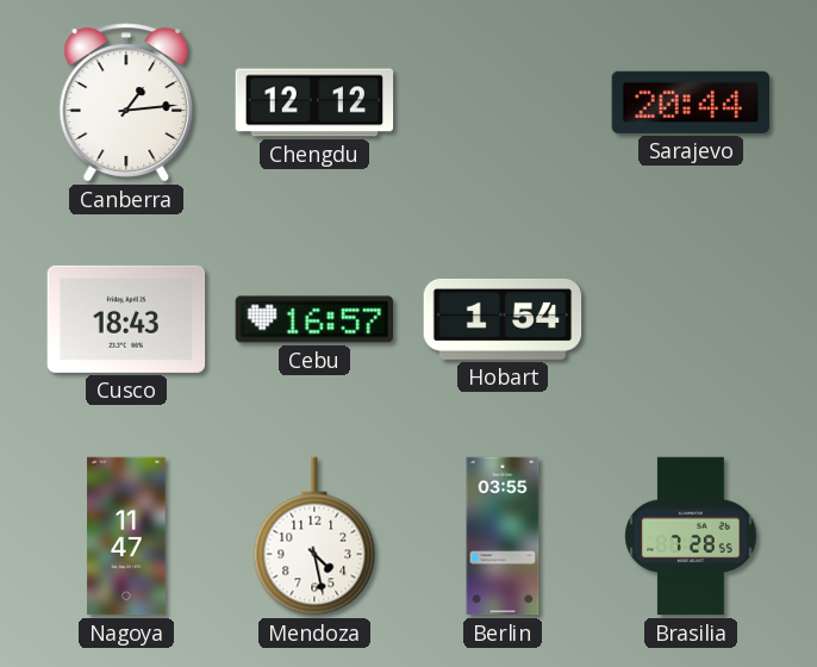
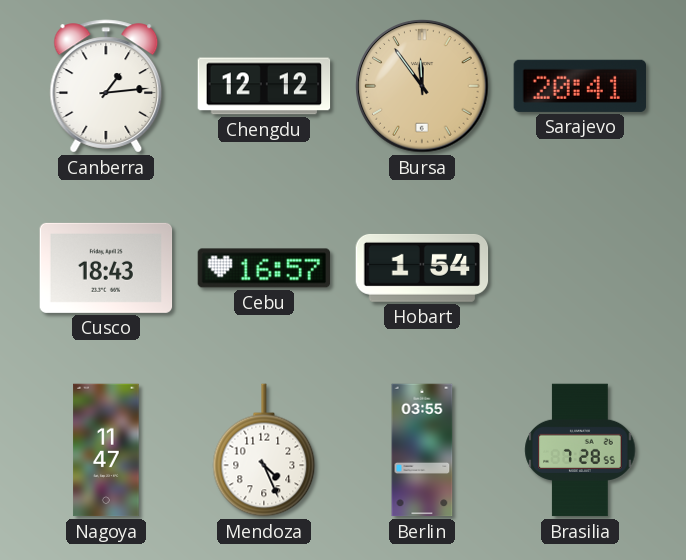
Bursa: none -> 11:54
Sarajevo: 20:44 -> 20:41
Mendoza: 4:28 -> 4:26
